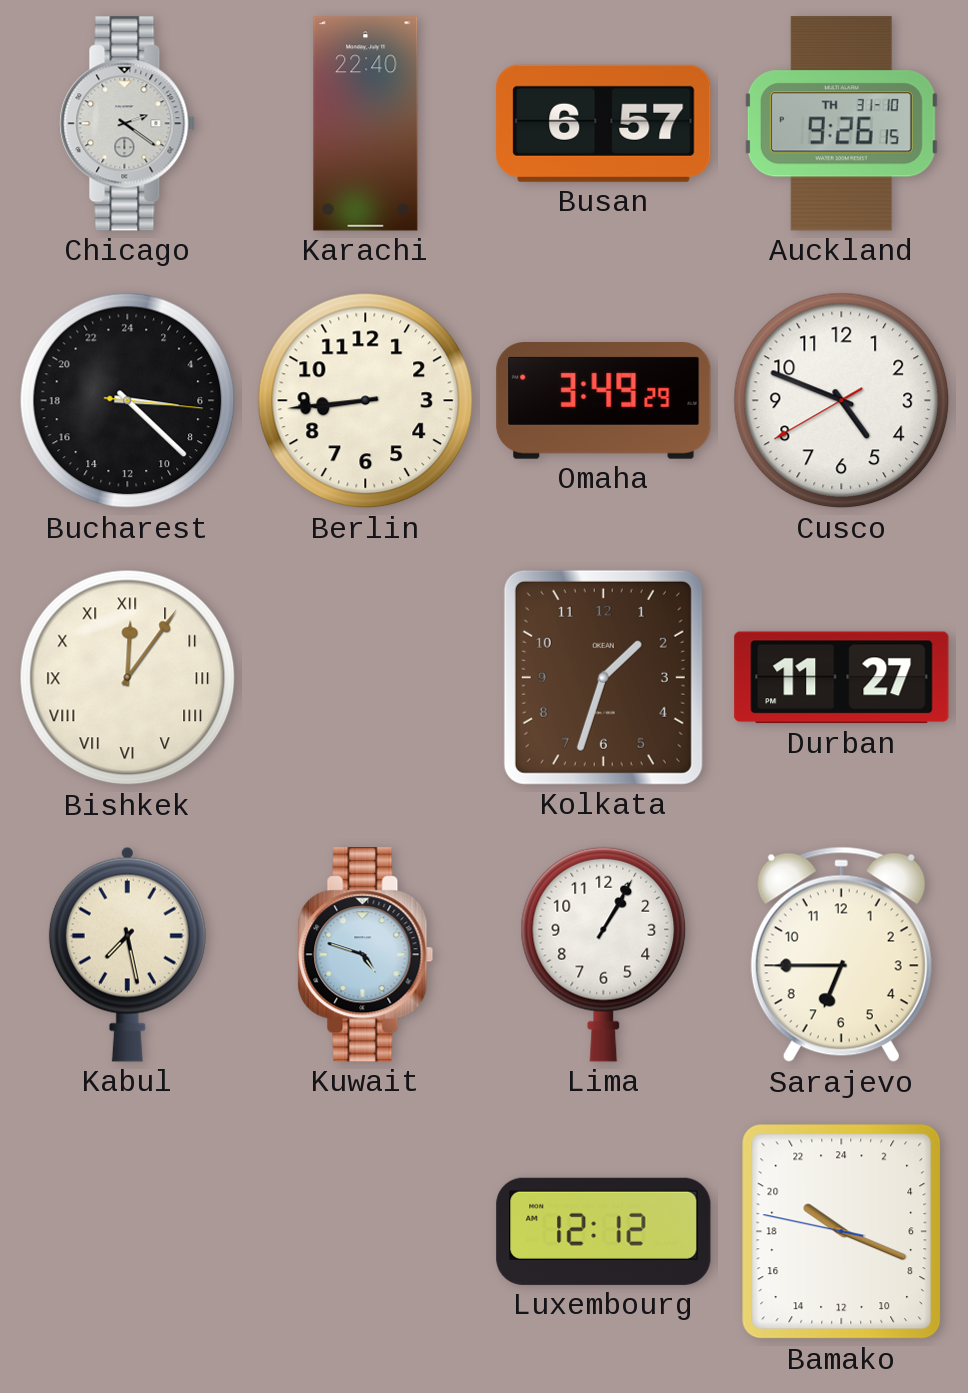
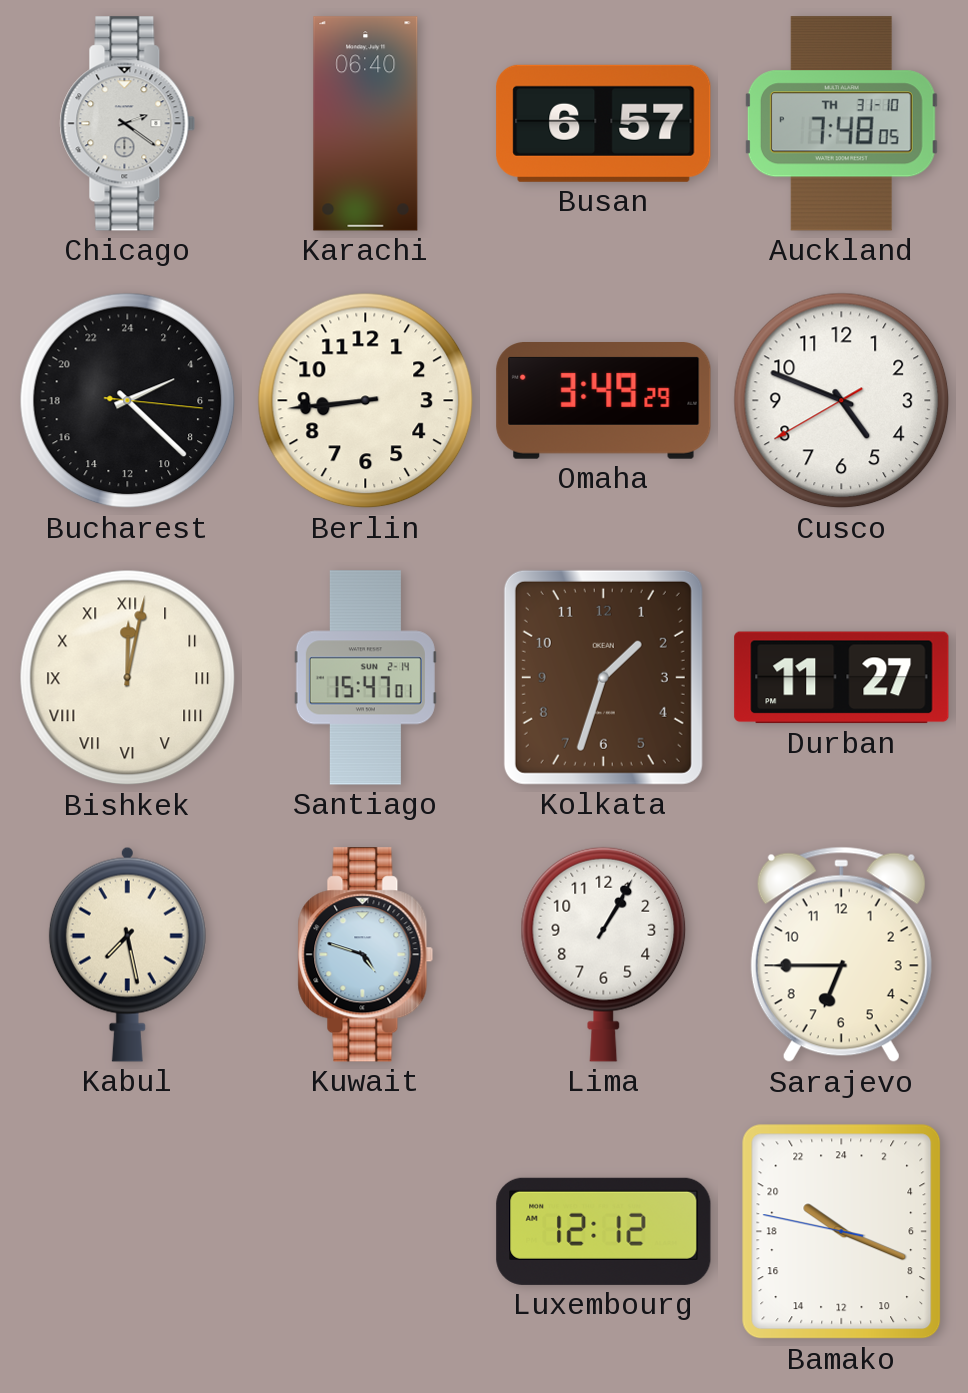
Karachi: 22:40 -> 06:40
Auckland: 9:26 -> 7:48
Bucharest: 6:22 -> 4:22
Bishkek: 12:06 -> 12:02
Santiago: none -> 15:47
